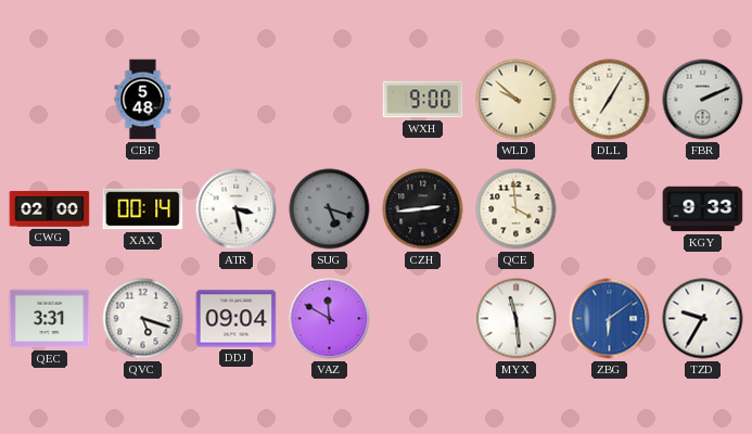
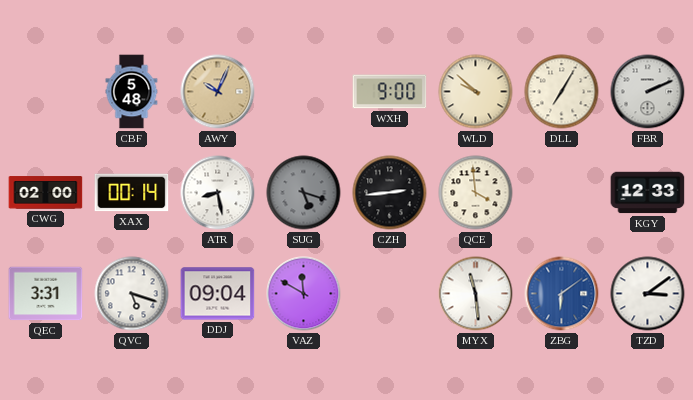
AWY: none -> 10:04
ATR: 3:28 -> 8:28
KGY: 9:33 -> 12:33
TZD: 9:35 -> 3:09
